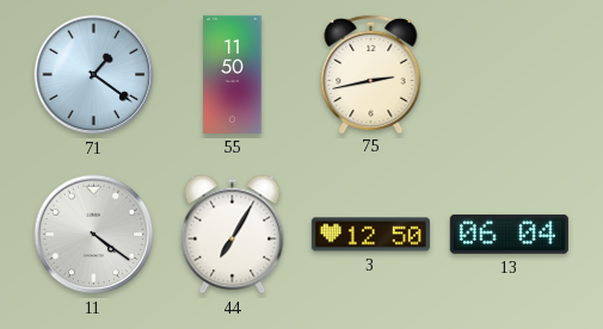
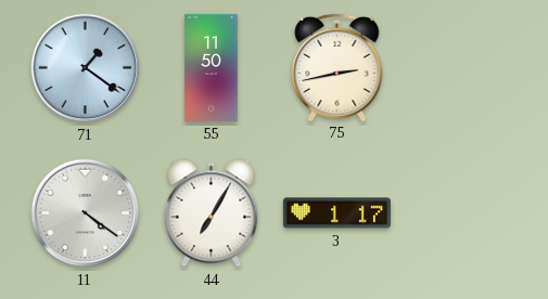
3: 12:50 -> 1:17
13: 06:04 -> none
